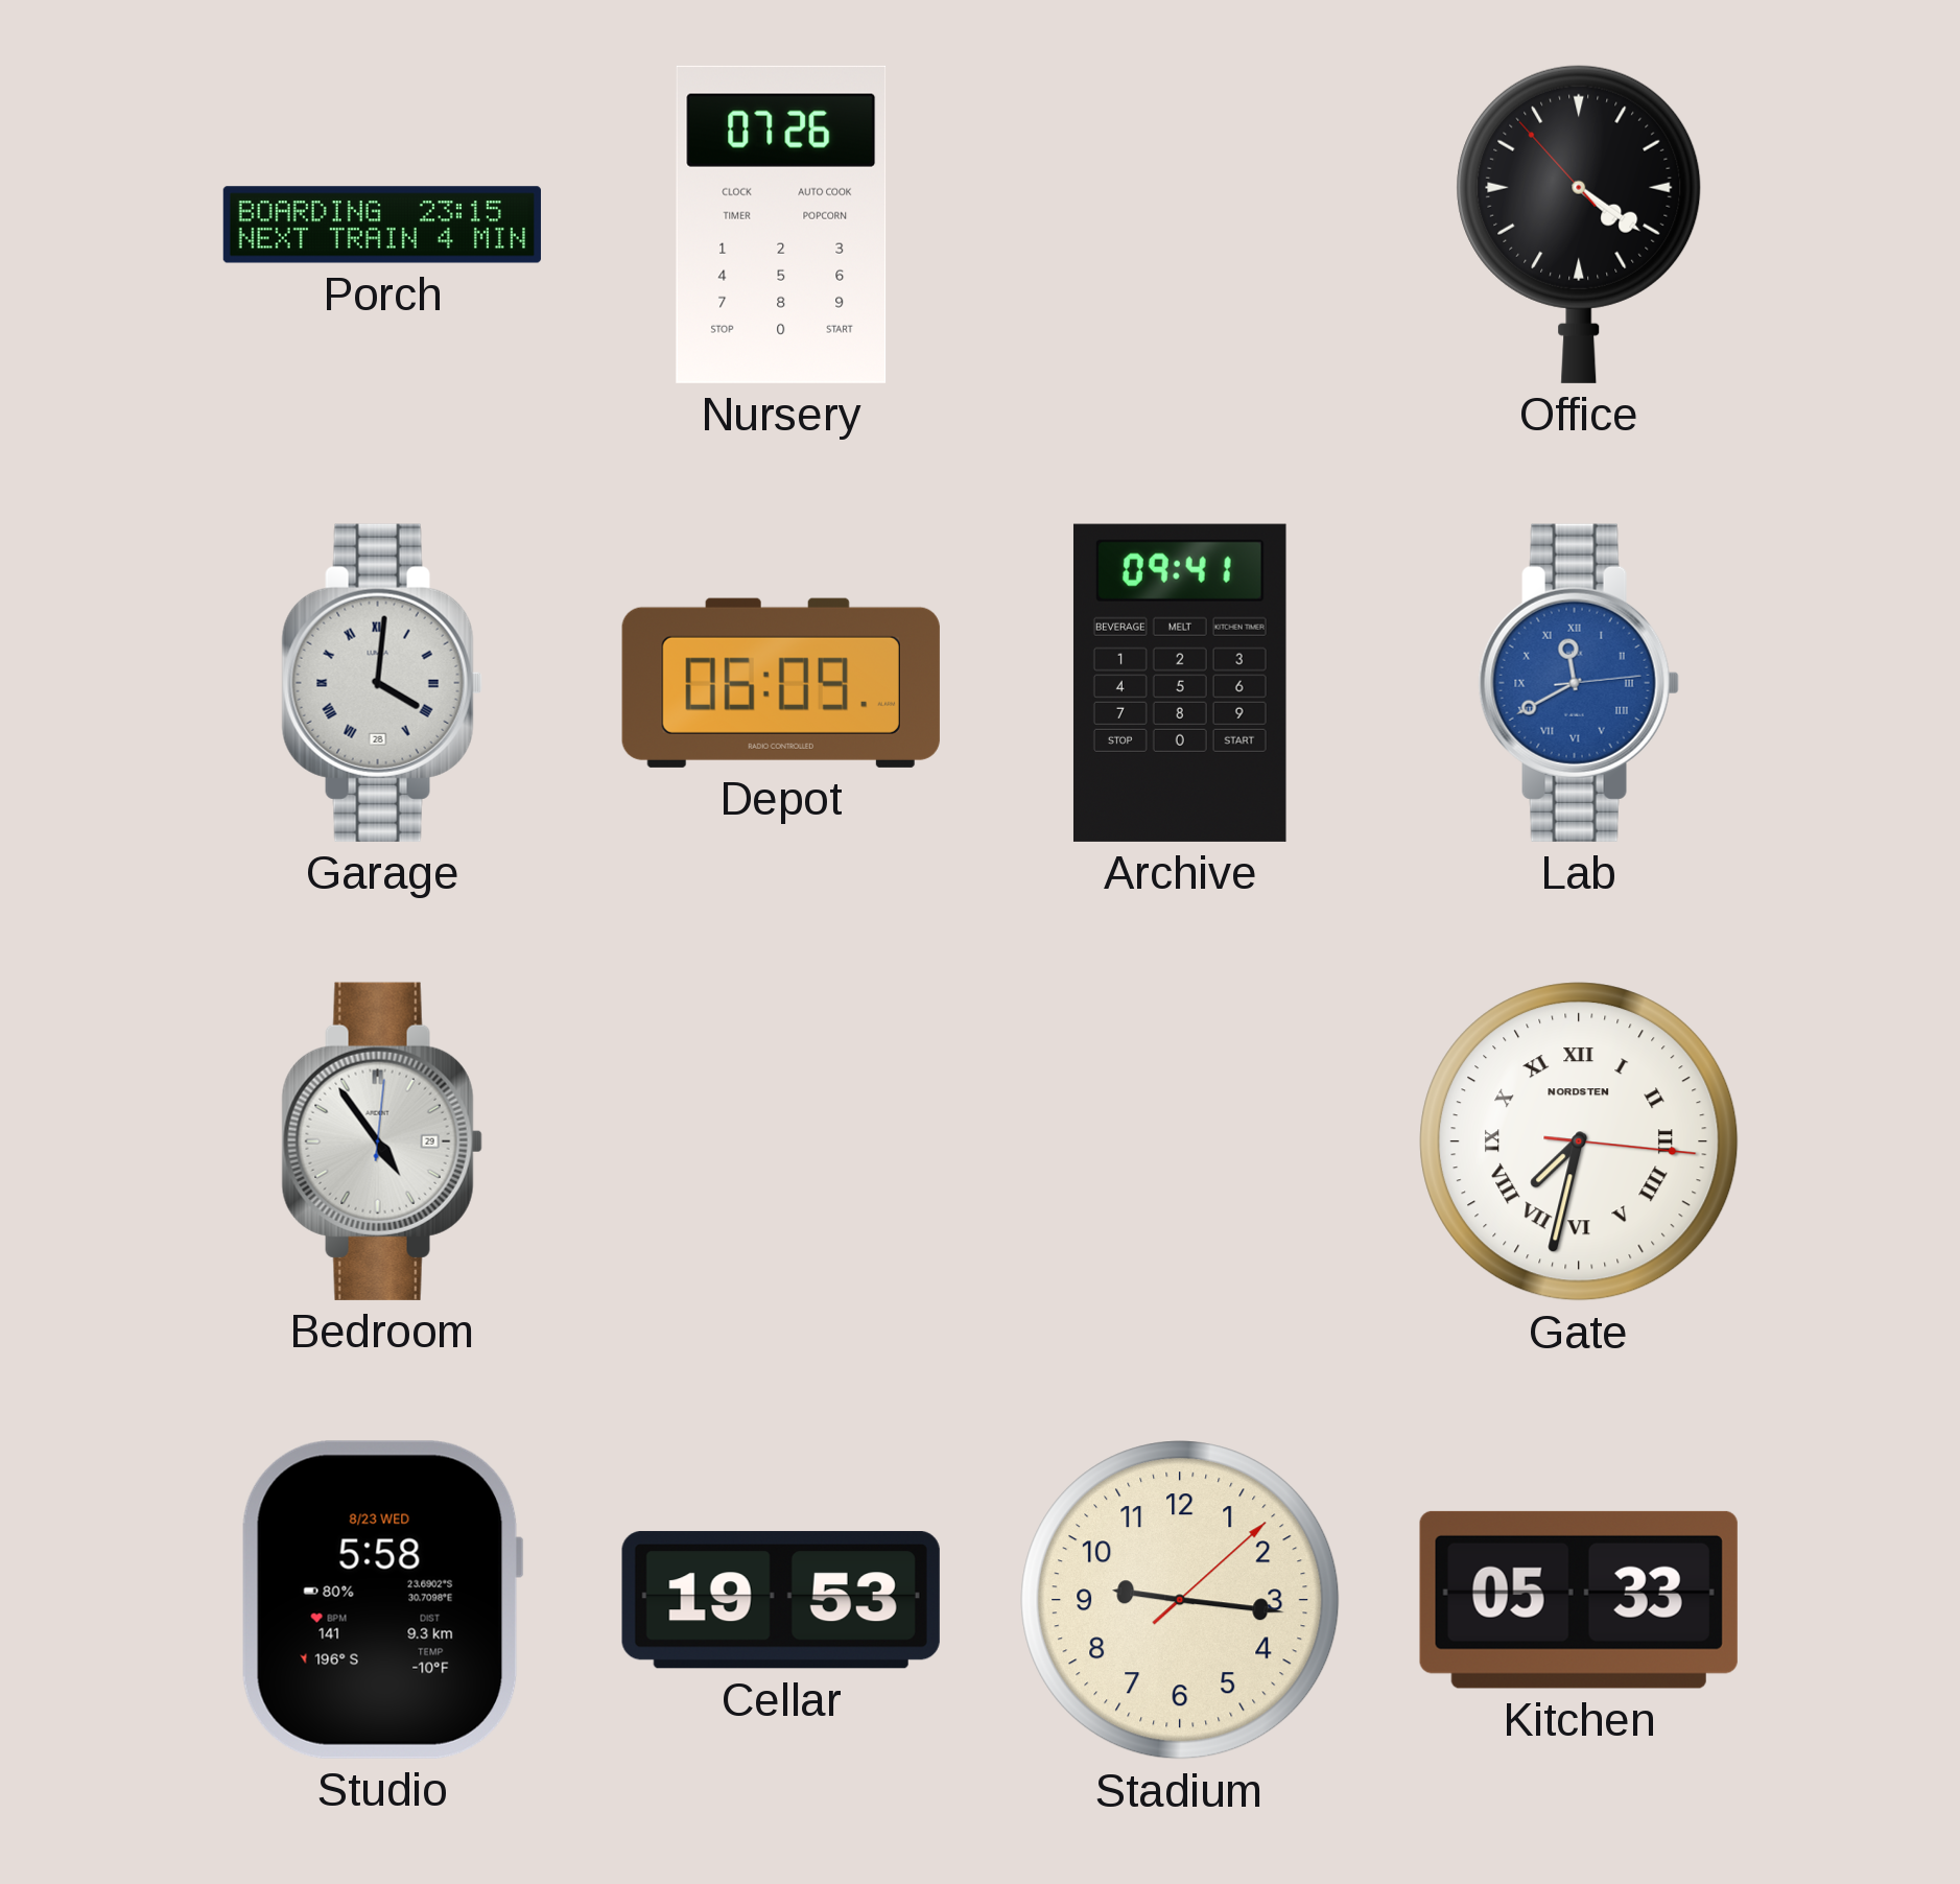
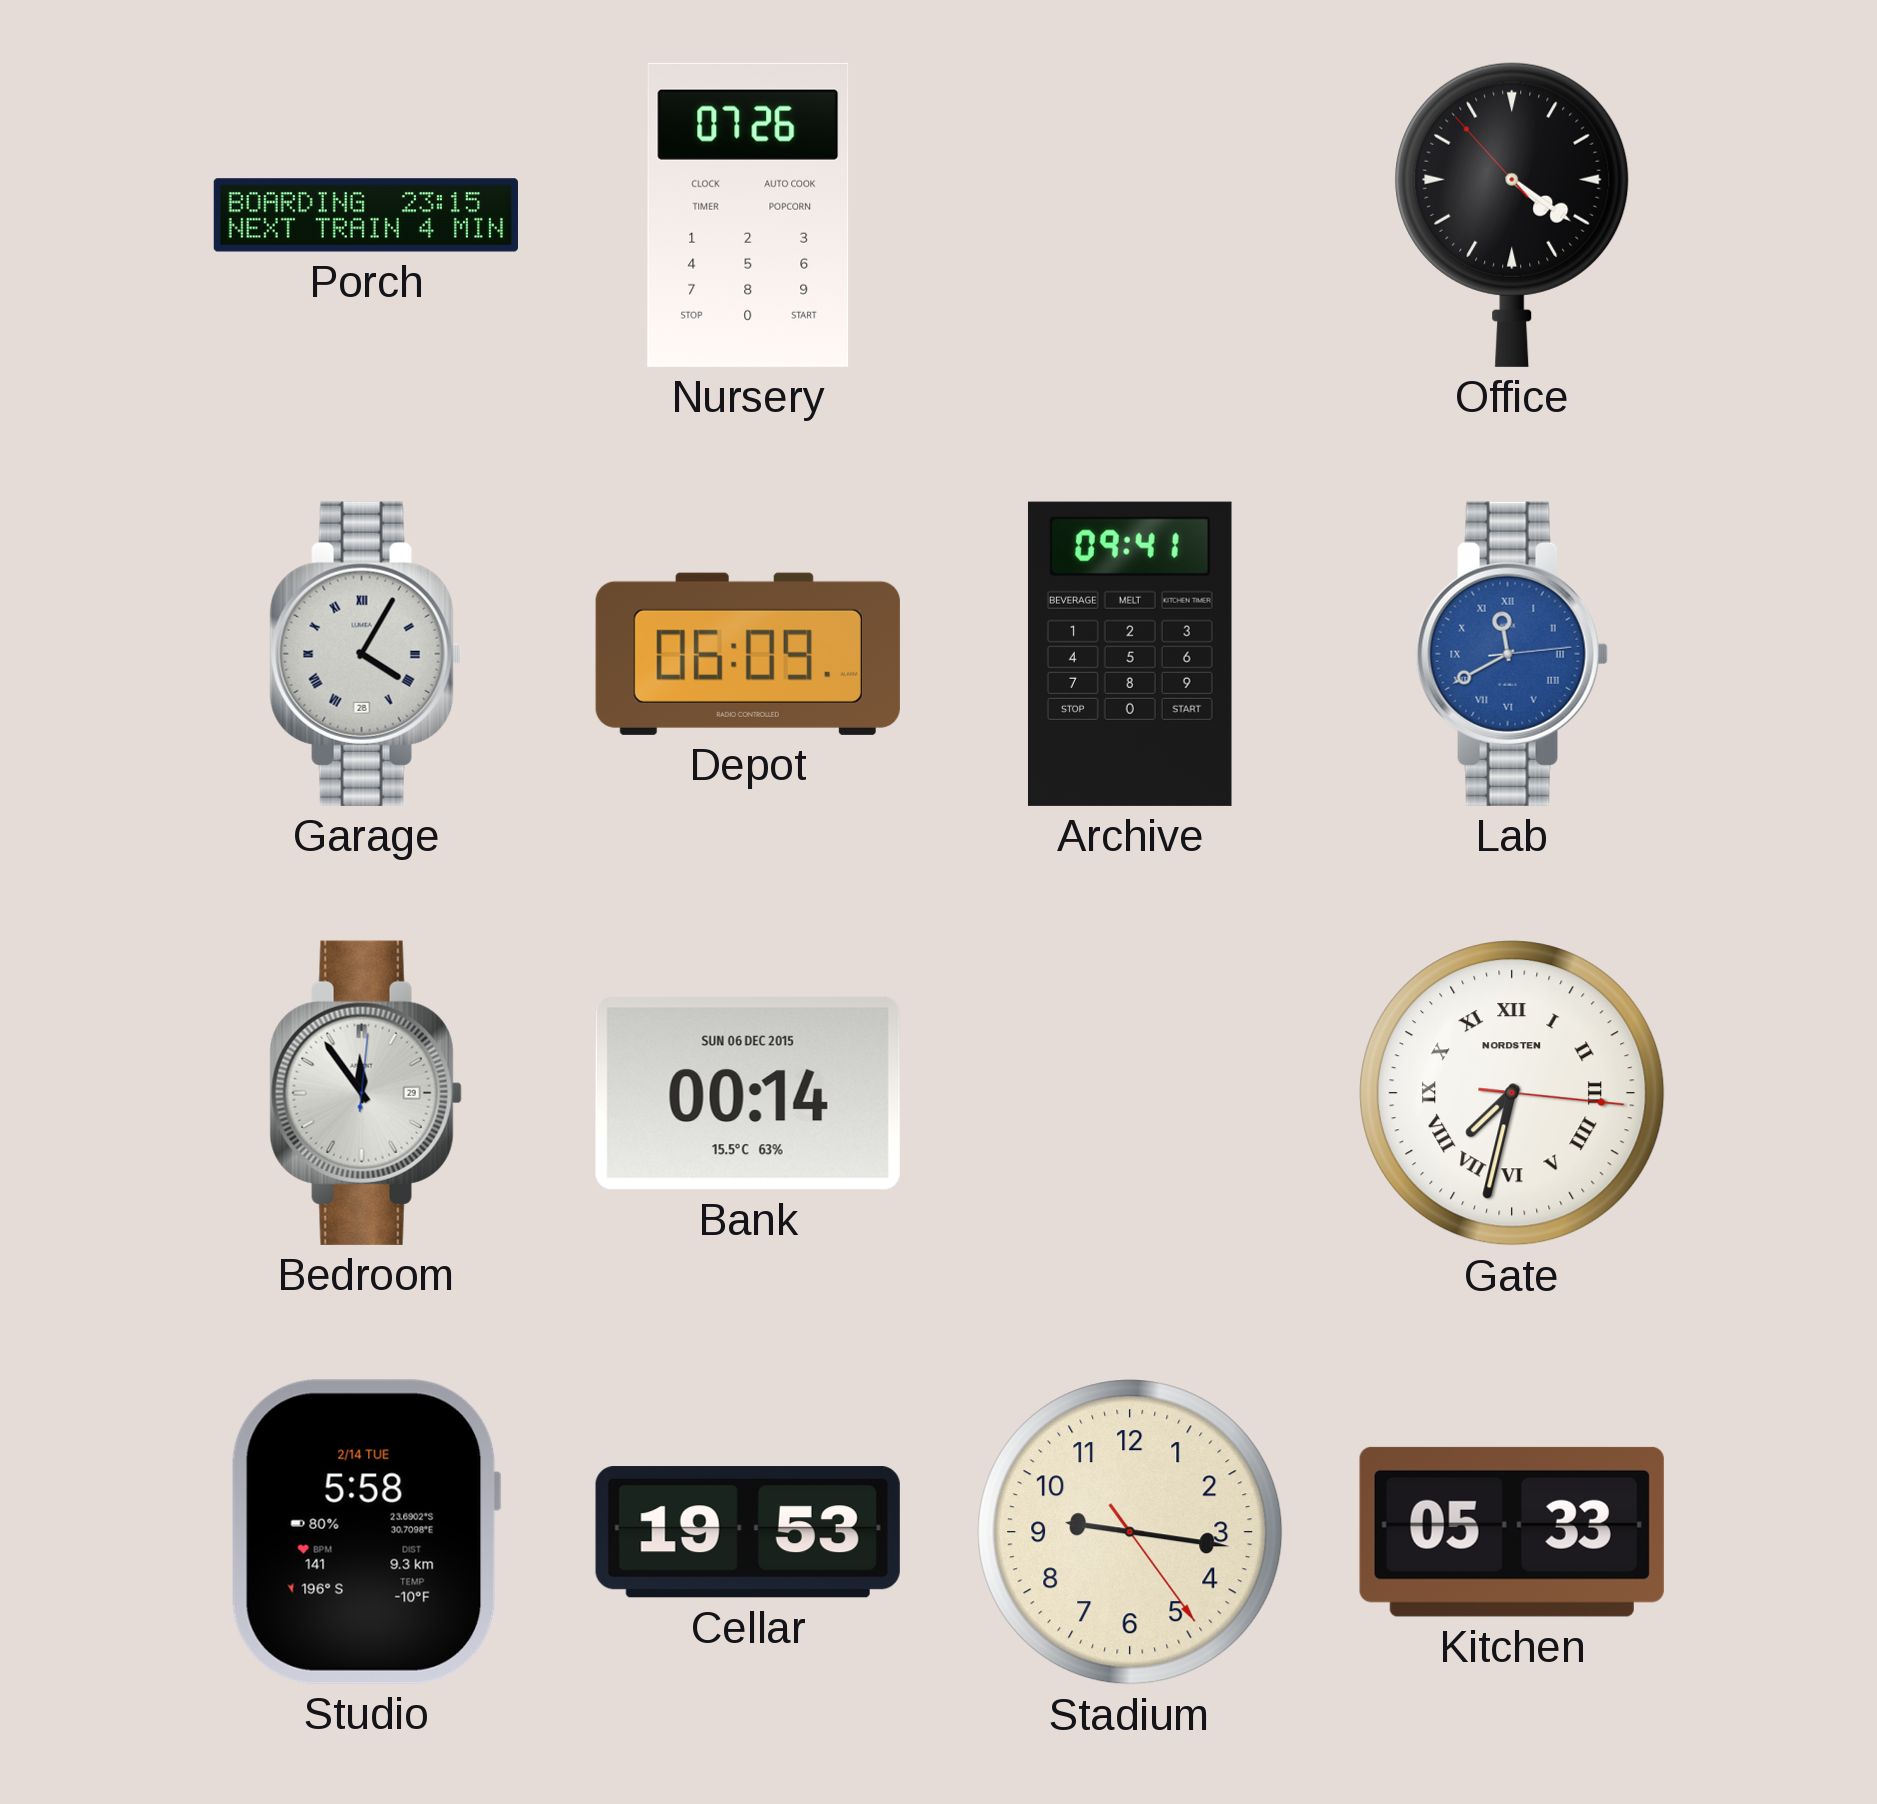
Garage: 4:01 -> 4:05
Bedroom: 4:54 -> 11:54
Bank: none -> 00:14
Studio date: 8/23 WED -> 2/14 TUE
Stadium: 9:16:08 -> 9:16:24
